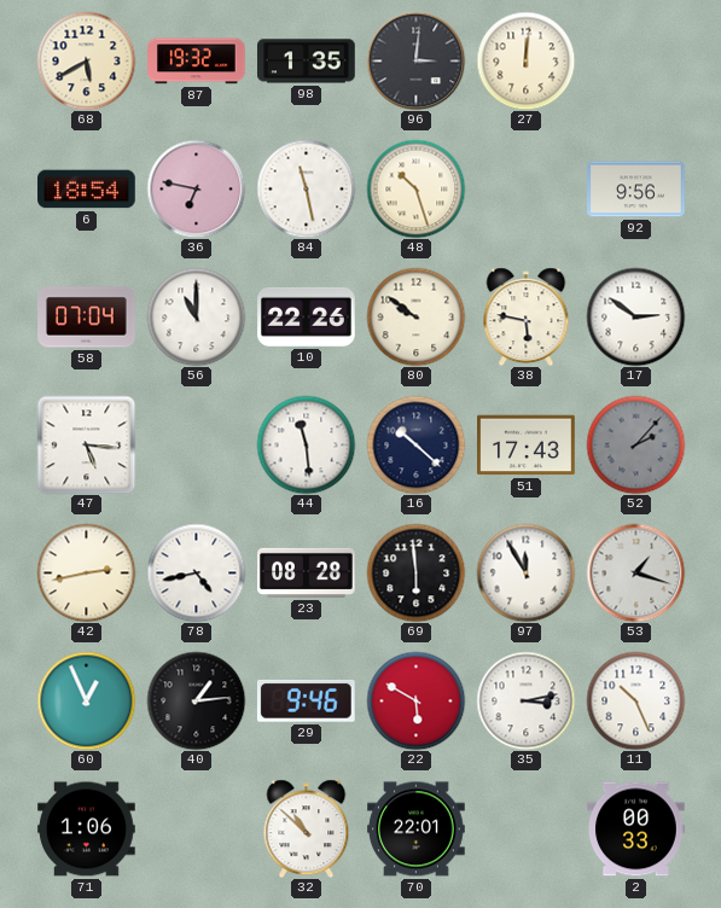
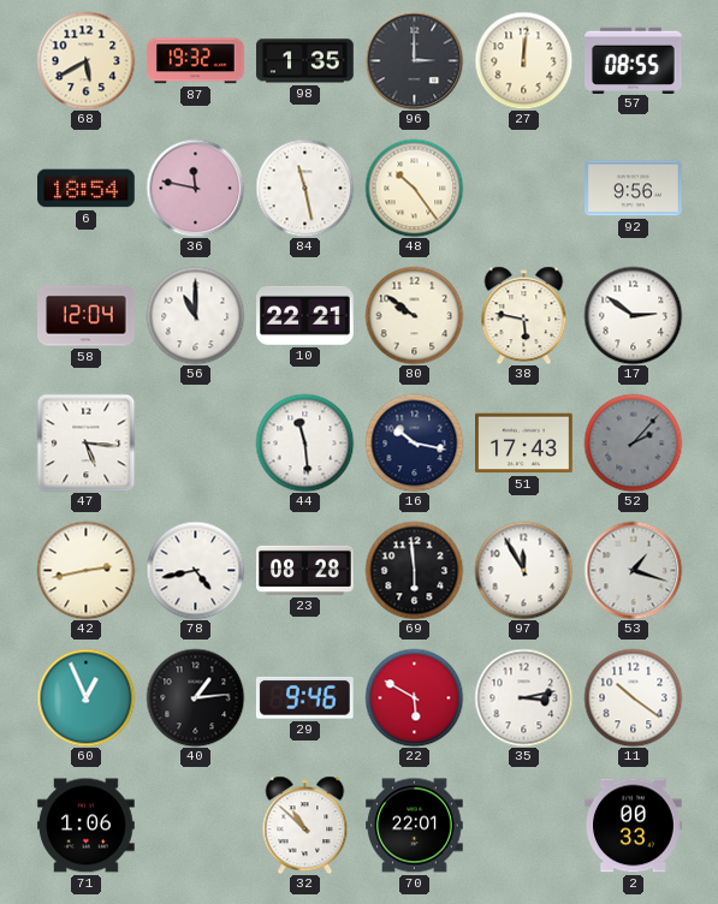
96: 3:01 -> 3:00
57: none -> 08:55
36: 6:47 -> 11:47
48: 10:27 -> 10:24
58: 07:04 -> 12:04
10: 22:26 -> 22:21
16: 10:22 -> 10:17
11: 10:26 -> 10:21
